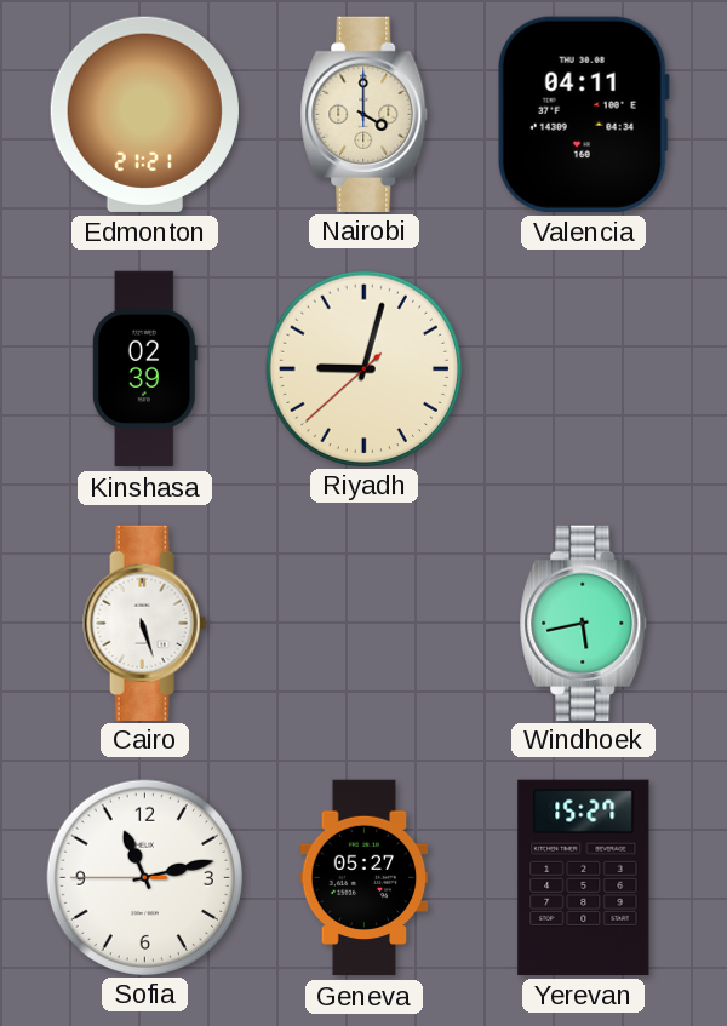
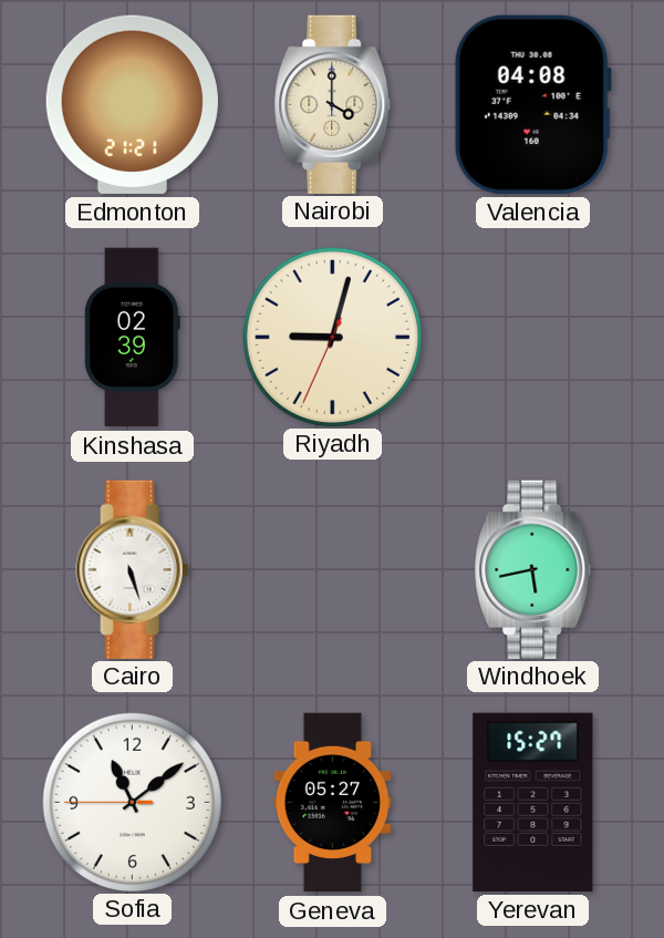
Valencia: 04:11 -> 04:08
Riyadh: 9:02:38 -> 9:02:34
Sofia: 11:12 -> 11:08
